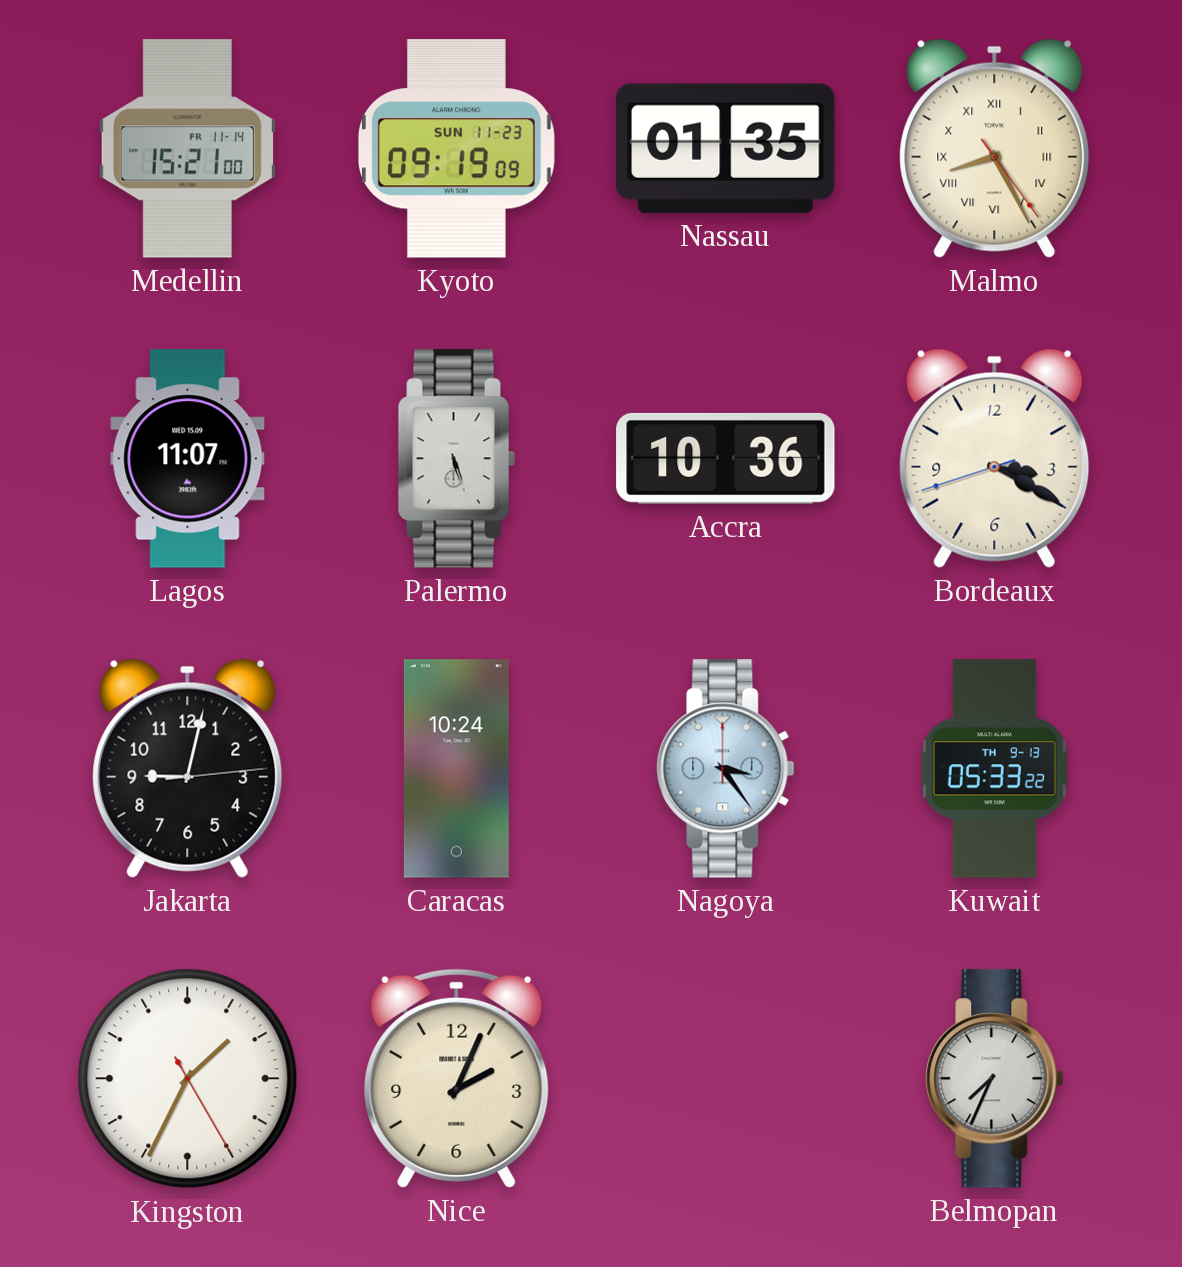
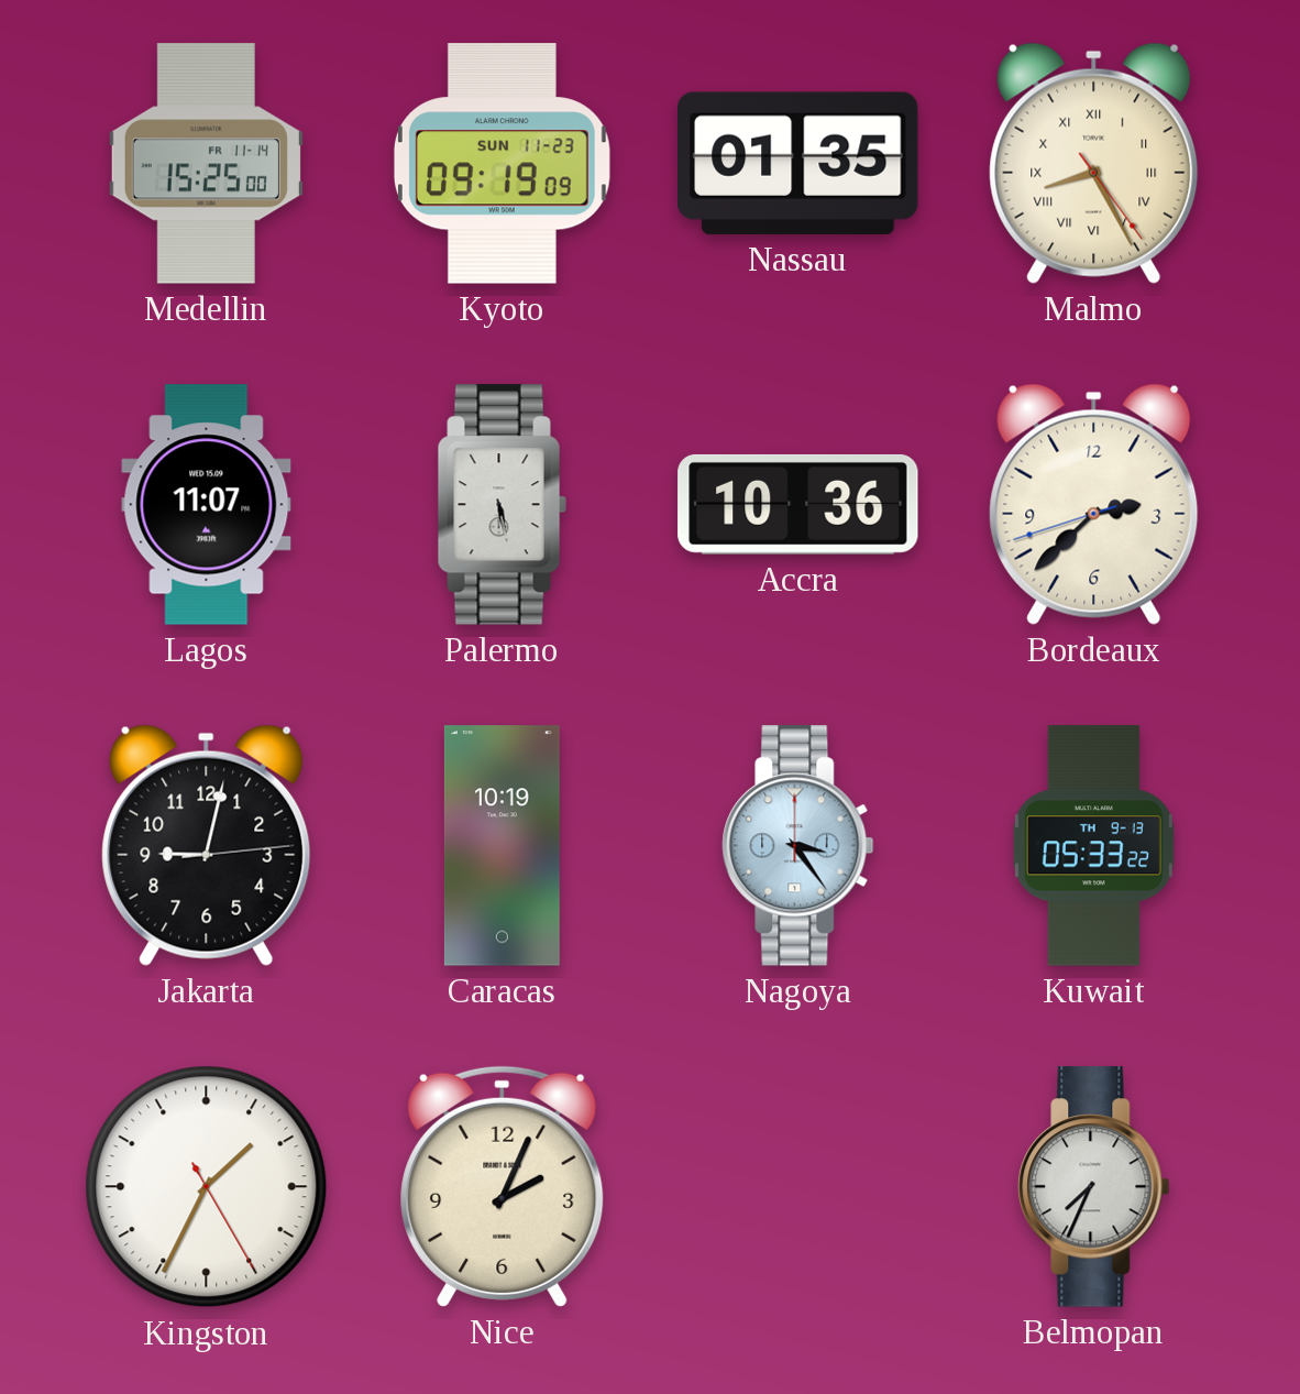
Medellin: 15:21 -> 15:25
Palermo: 5:27 -> 5:28
Bordeaux: 3:19 -> 2:37
Caracas: 10:24 -> 10:19
